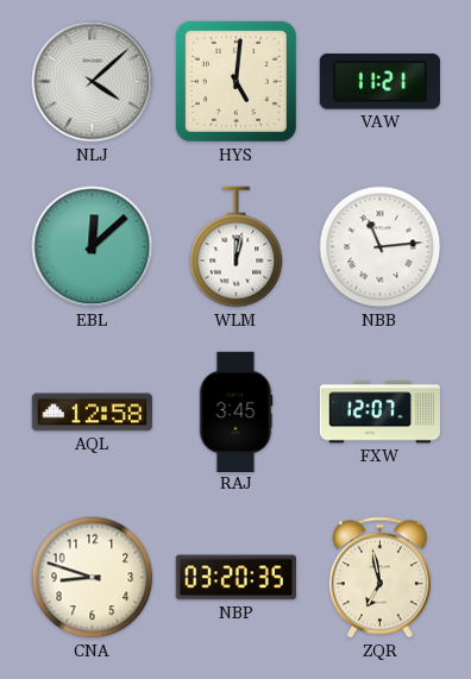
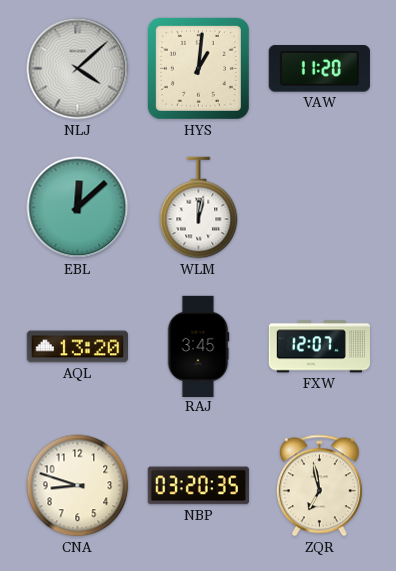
HYS: 5:01 -> 1:01
VAW: 11:21 -> 11:20
NBB: 11:14 -> none
AQL: 12:58 -> 13:20
